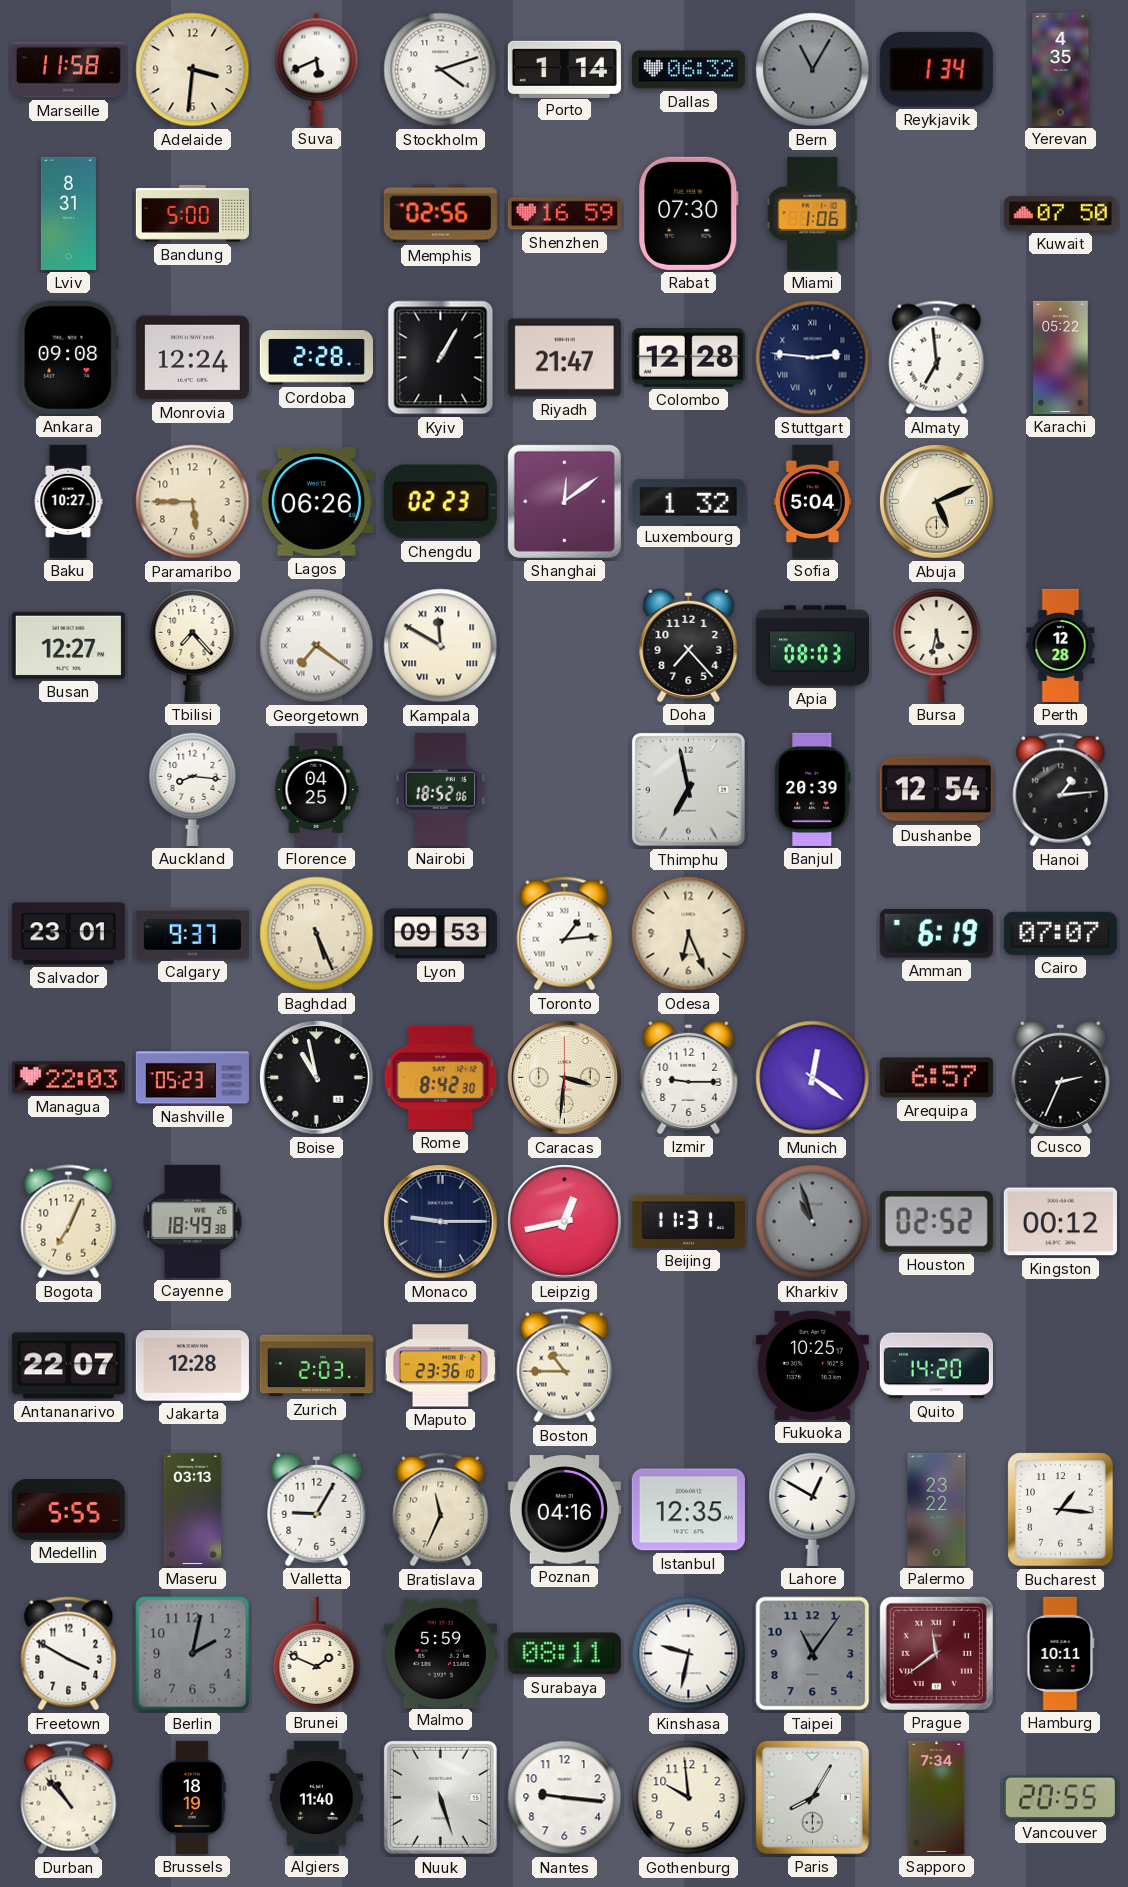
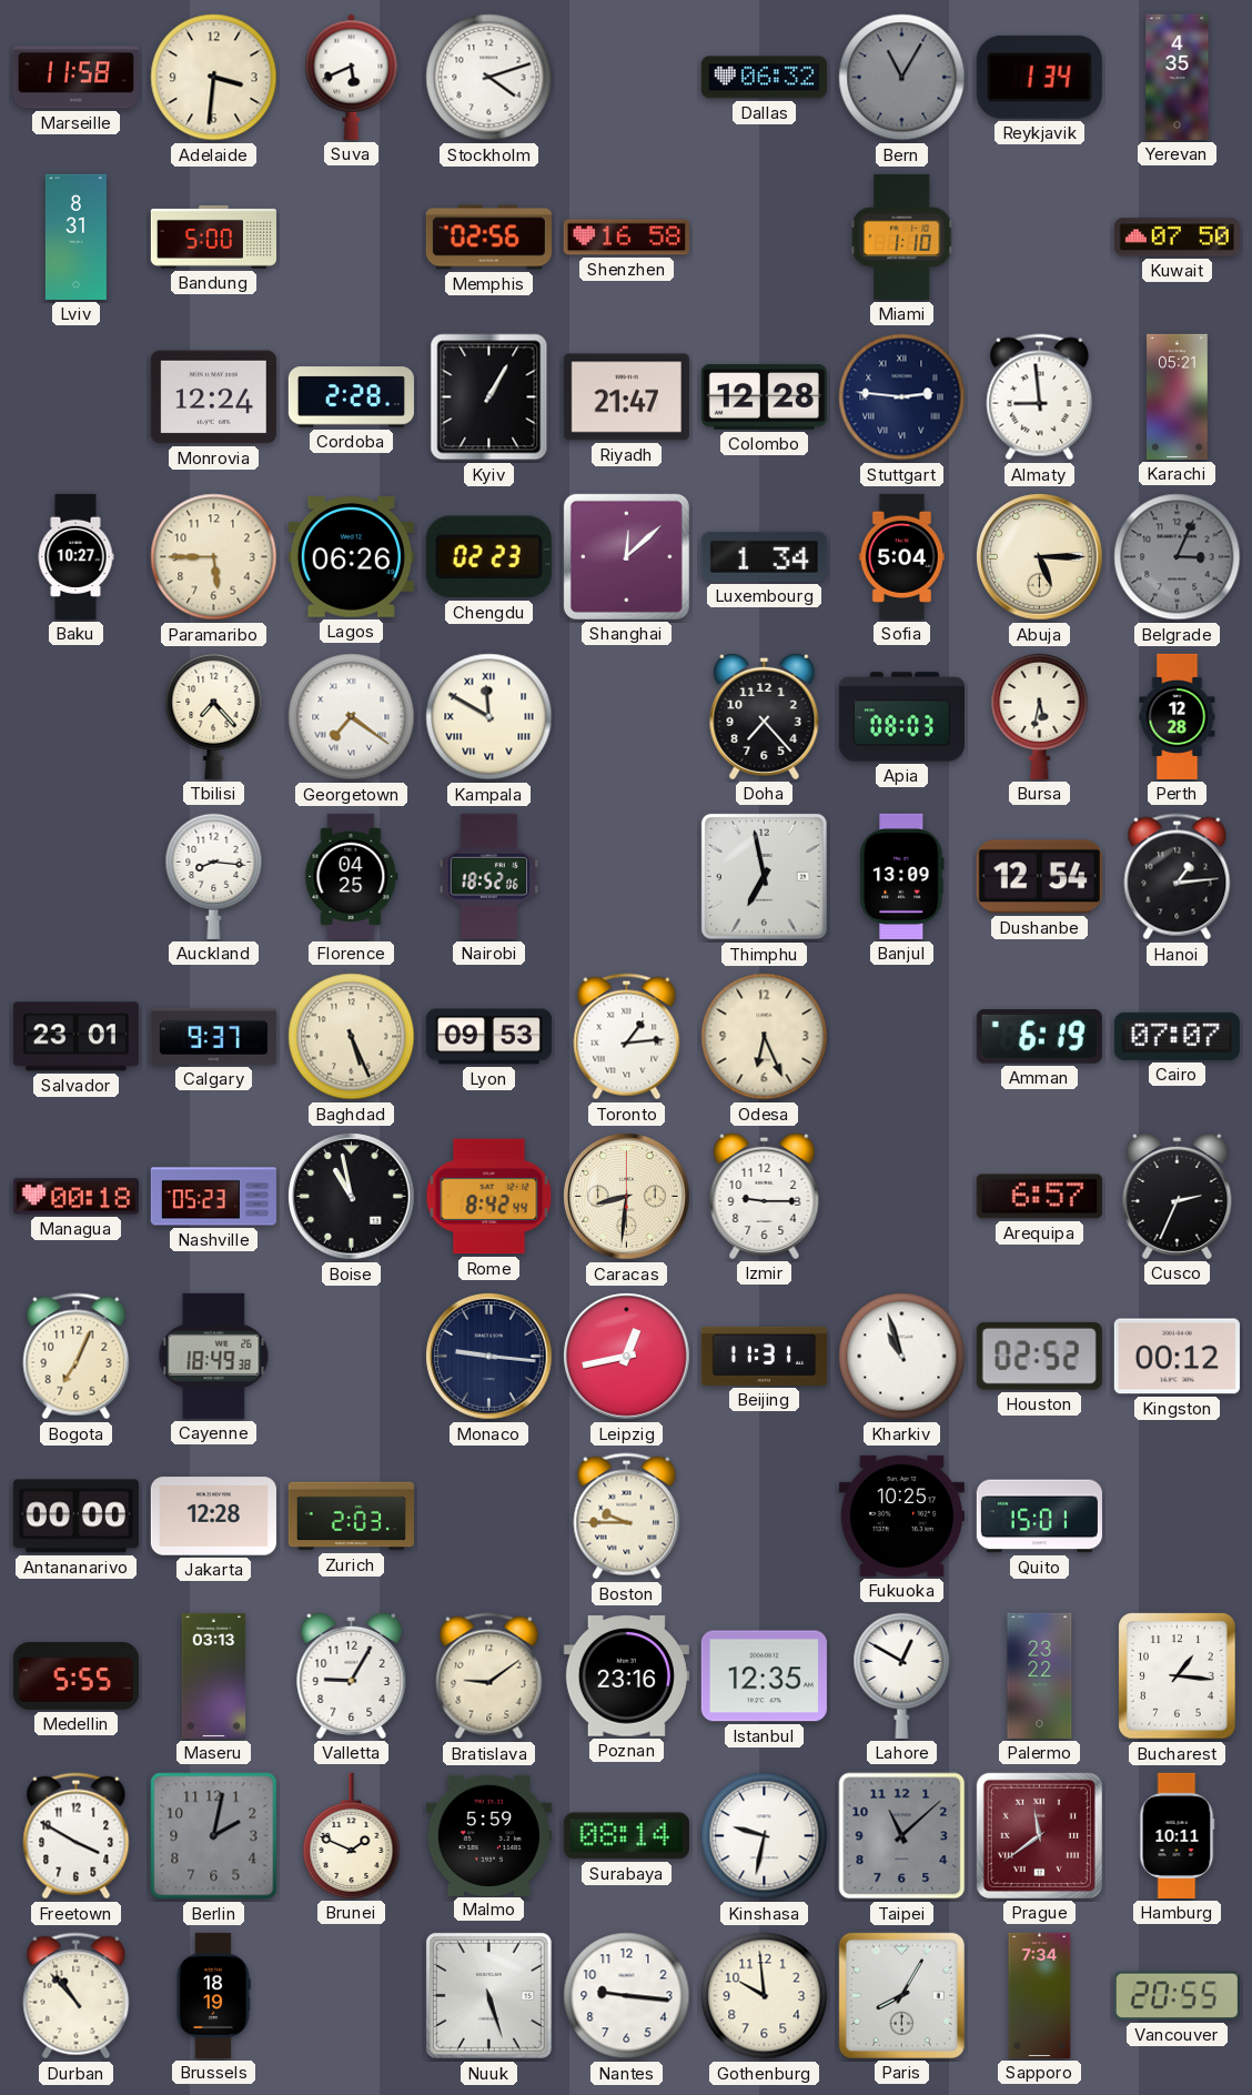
Porto: 1:14 -> none
Shenzhen: 16:59 -> 16:58
Rabat: 07:30 -> none
Miami: 1:06 -> 1:10
Ankara: 09:08 -> none
Almaty: 6:59 -> 8:59
Karachi: 05:22 -> 05:21
Shanghai: 12:09 -> 12:08
Luxembourg: 1:32 -> 1:34
Abuja: 5:11 -> 5:15
Belgrade: none -> 3:04
Busan: 12:27 -> none
Banjul: 20:39 -> 13:09
Managua: 22:03 -> 00:18
Rome: 8:42:30 -> 8:42:44
Caracas: 3:31 -> 8:31
Munich: 12:21 -> none
Monaco: 9:15 -> 9:16
Kharkiv dial: grey -> white
Antananarivo: 22:07 -> 00:00
Maputo: 23:36 -> none
Boston: 10:45 -> 9:45
Quito: 14:20 -> 15:01
Bratislava: 11:34 -> 9:09
Poznan: 04:16 -> 23:16
Surabaya: 08:11 -> 08:14
Taipei: 11:06 -> 11:08
Algiers: 11:40 -> none
